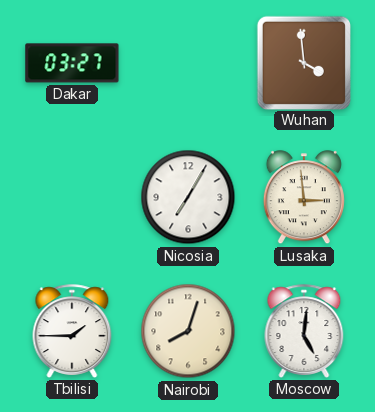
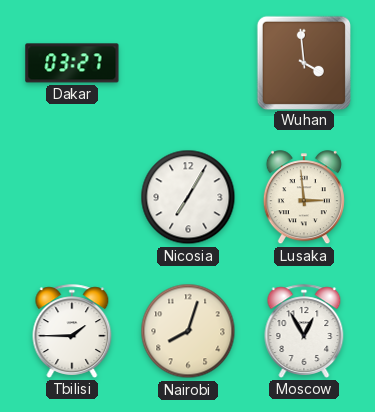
Moscow: 5:01 -> 12:55
